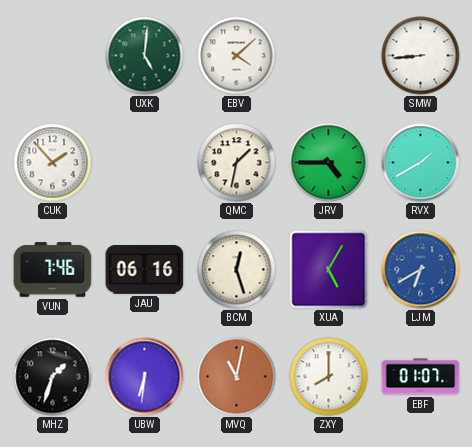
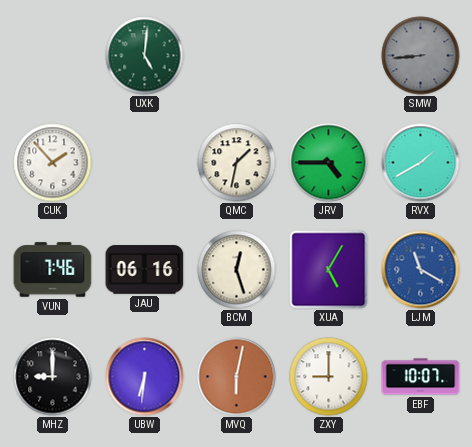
EBV: 4:08 -> none
SMW dial: white -> grey
LJM: 6:40 -> 11:20
MHZ: 1:33 -> 9:00
MVQ: 11:02 -> 6:02
ZXY: 8:00 -> 9:00
EBF: 01:07 -> 10:07
